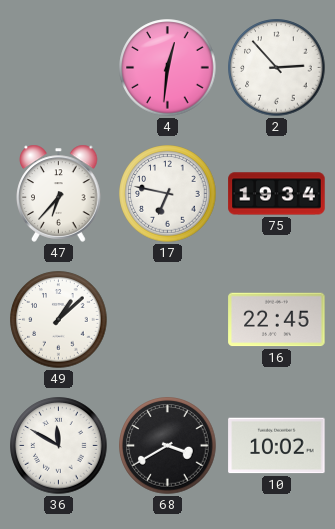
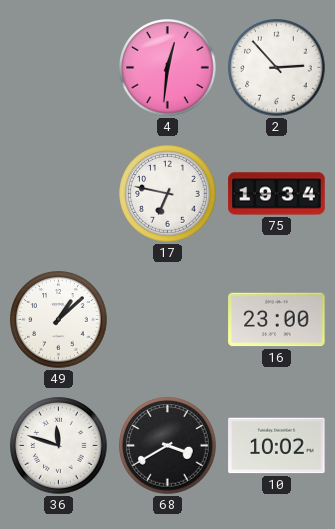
47: 6:37 -> none
16: 22:45 -> 23:00
36: 11:50 -> 11:48
